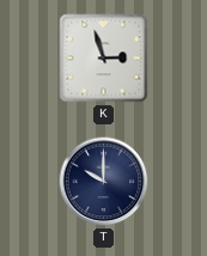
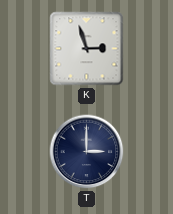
T: 10:00 -> 3:00
